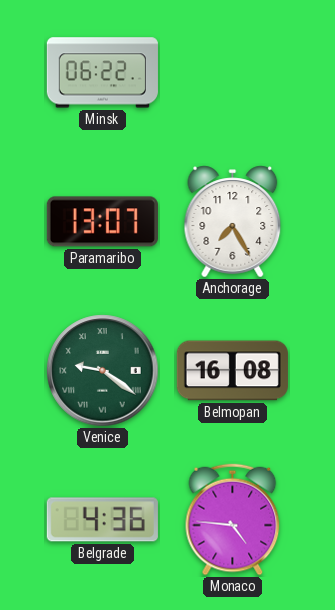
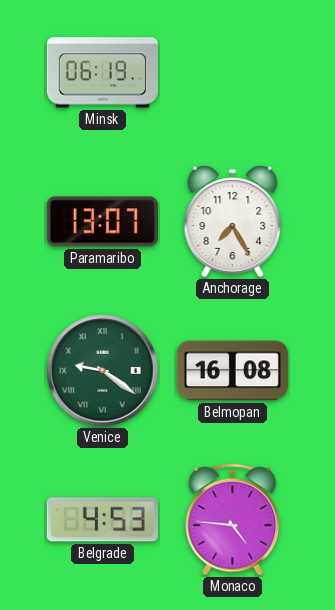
Minsk: 06:22 -> 06:19
Belgrade: 4:36 -> 4:53
